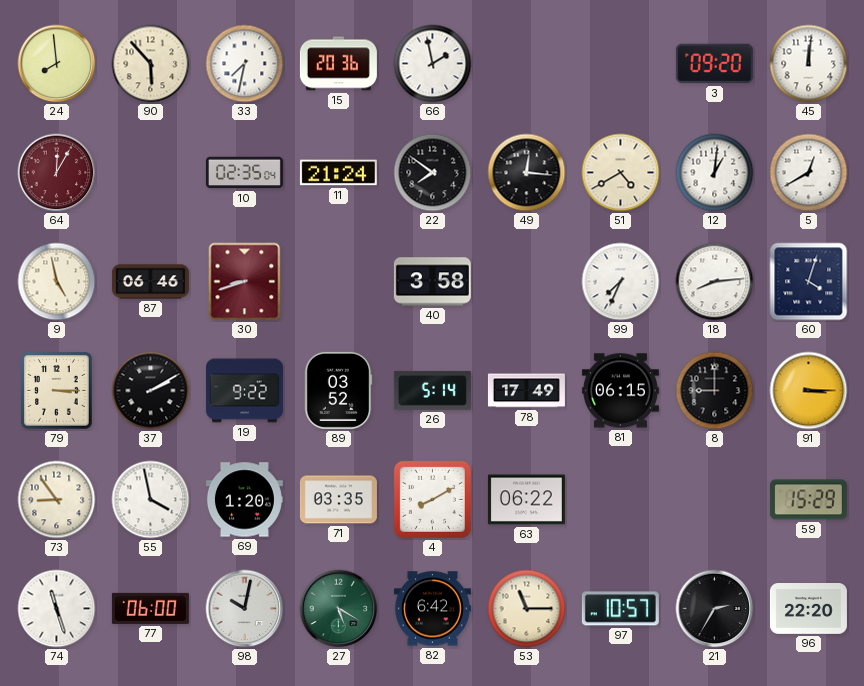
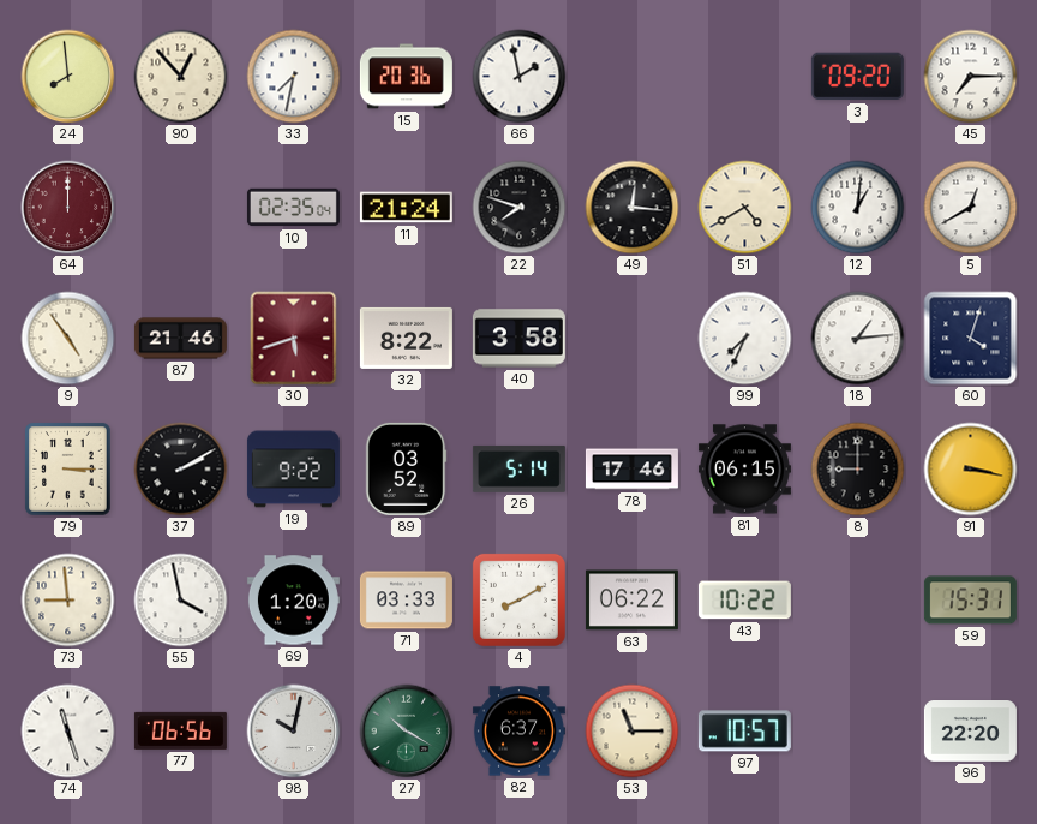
90: 5:53 -> 12:53
45: 12:01 -> 7:15
64: 12:05 -> 12:00
22: 7:51 -> 7:48
9: 4:58 -> 4:54
87: 06:46 -> 21:46
30: 8:42 -> 5:42
32: none -> 8:22
18: 8:14 -> 1:14
78: 17:49 -> 17:46
91: 3:15 -> 3:17
73: 8:54 -> 8:59
71: 03:35 -> 03:33
43: none -> 10:22
59: 15:29 -> 15:31
77: 06:00 -> 06:56
27: 5:20 -> 10:20
82: 6:42 -> 6:37
21: 2:35 -> none
